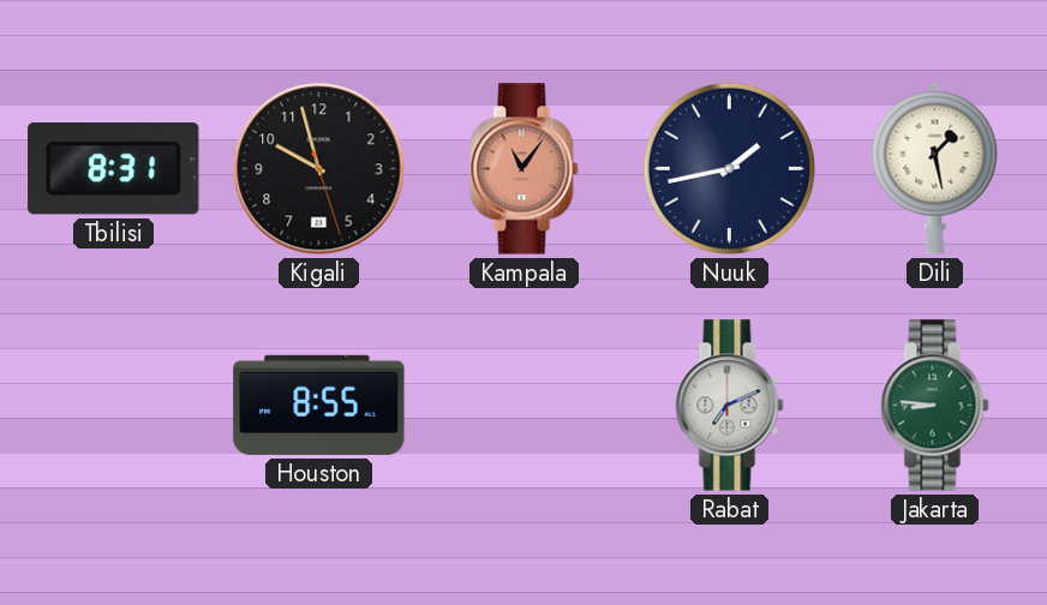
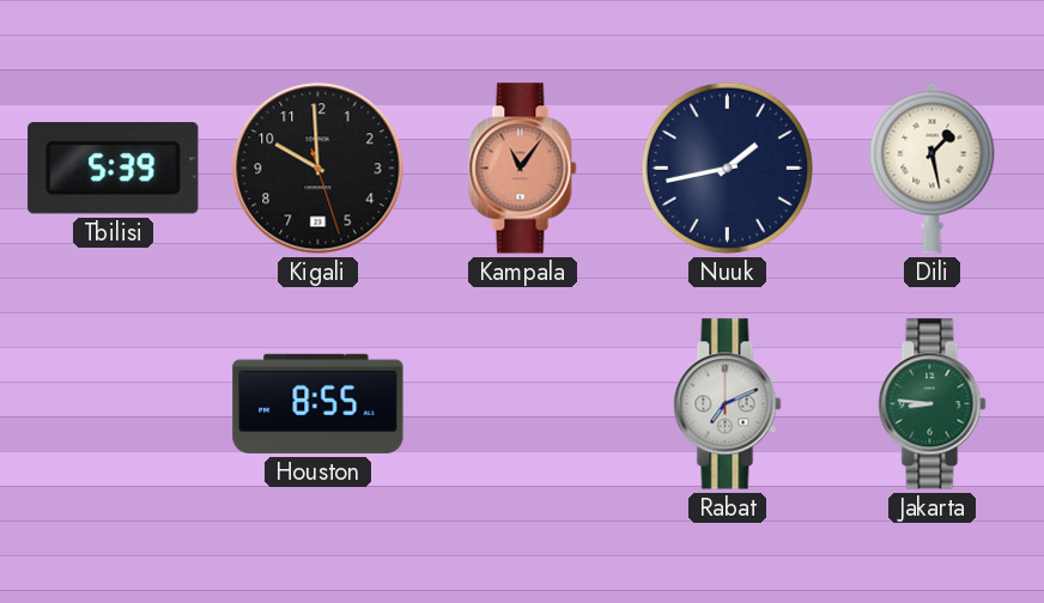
Tbilisi: 8:31 -> 5:39
Kigali: 9:57 -> 9:59
